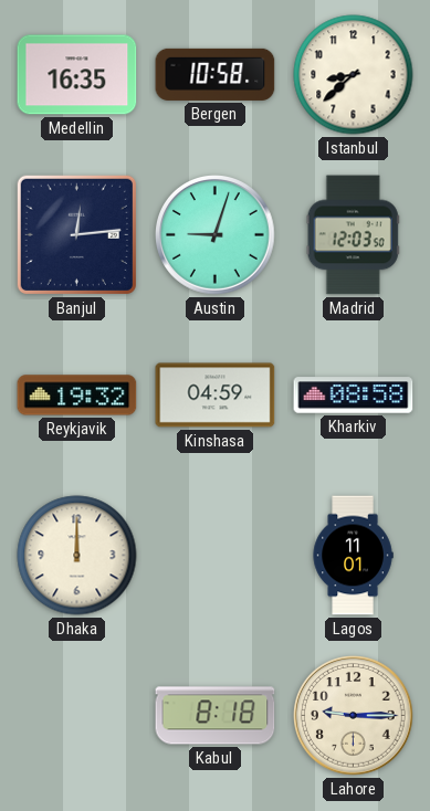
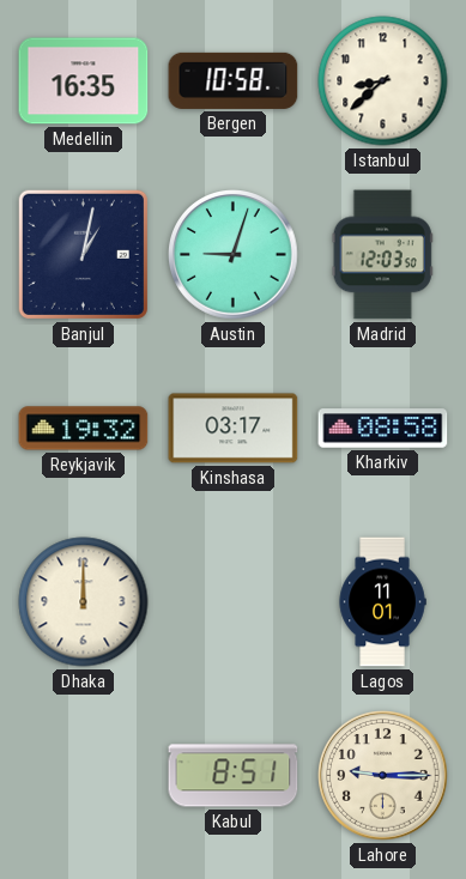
Banjul: 12:14 -> 1:02
Kinshasa: 04:59 -> 03:17
Kabul: 8:18 -> 8:51
